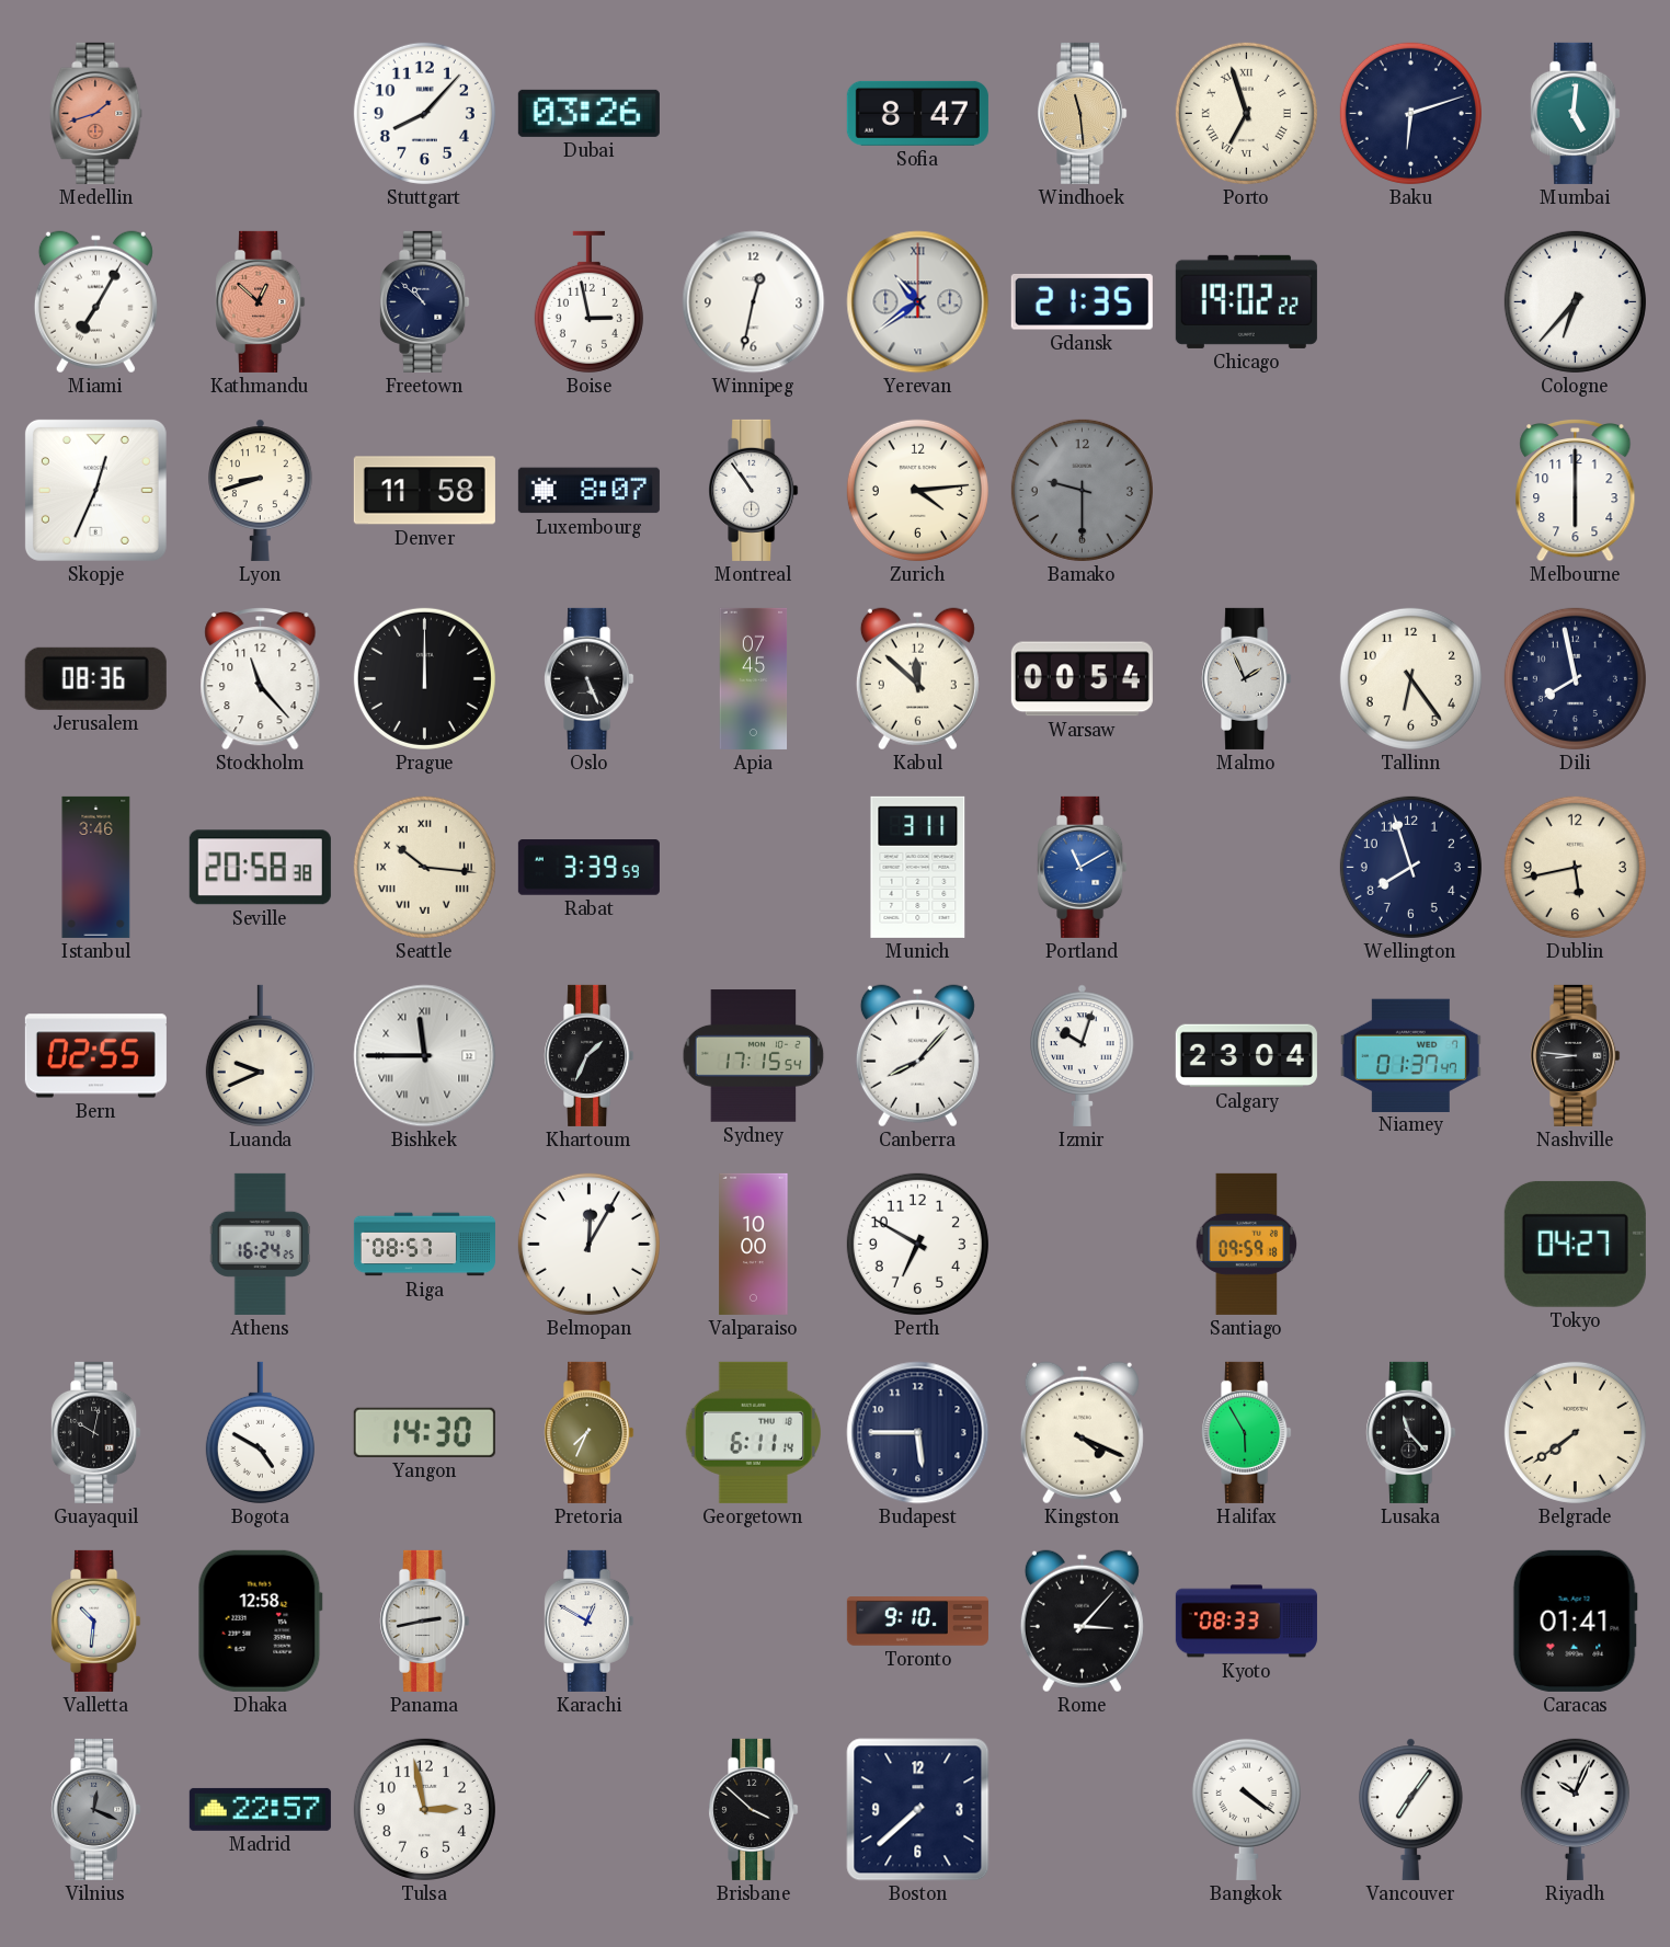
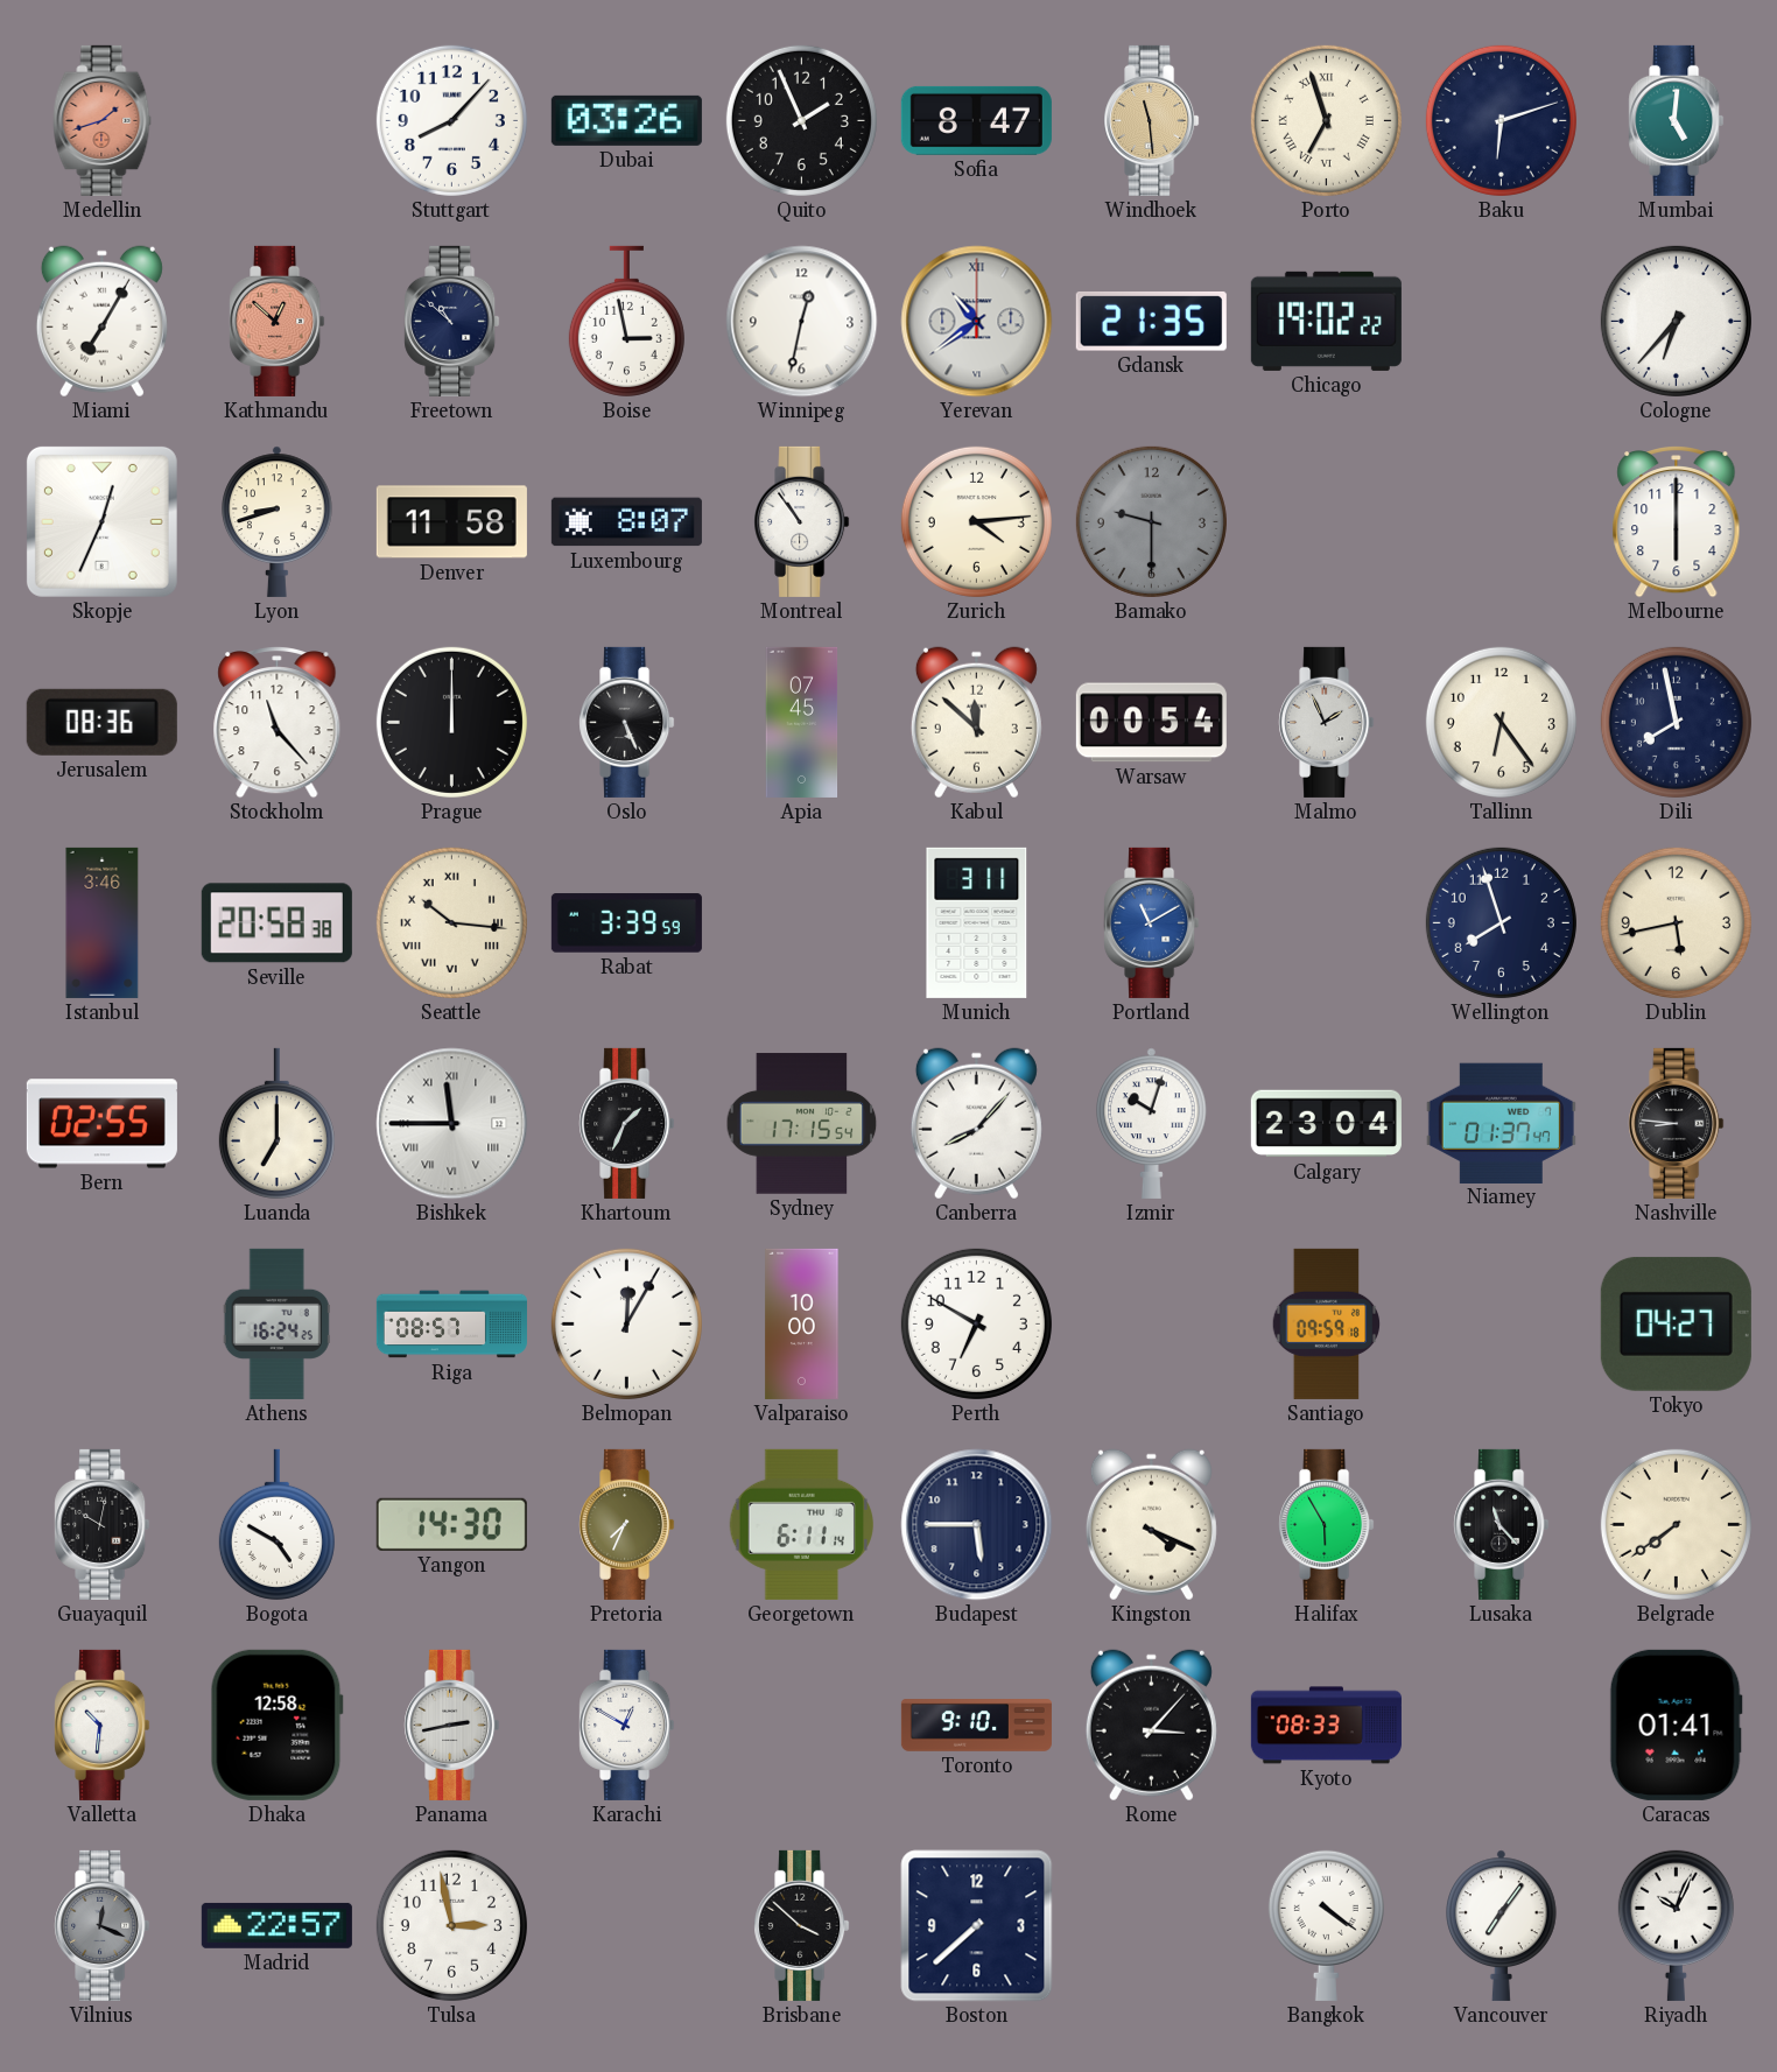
Quito: none -> 1:56
Luanda: 9:41 -> 7:00
